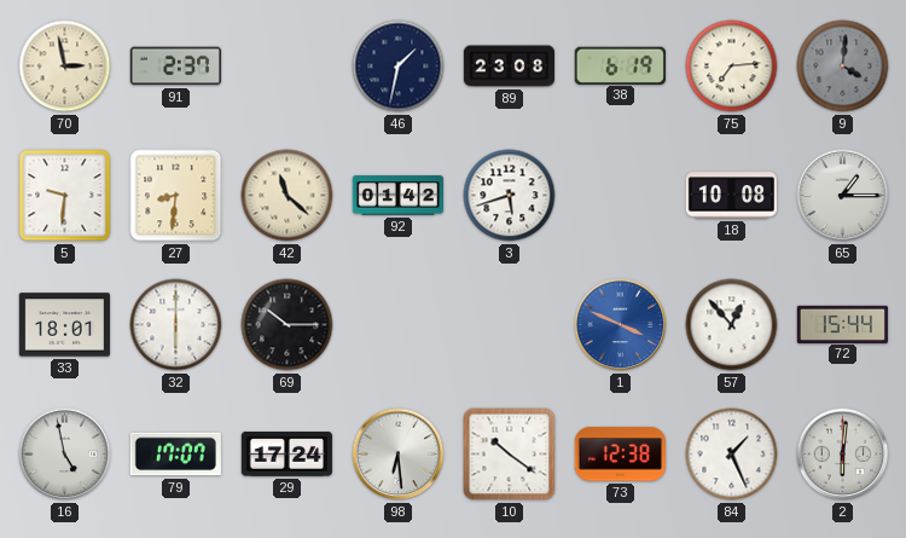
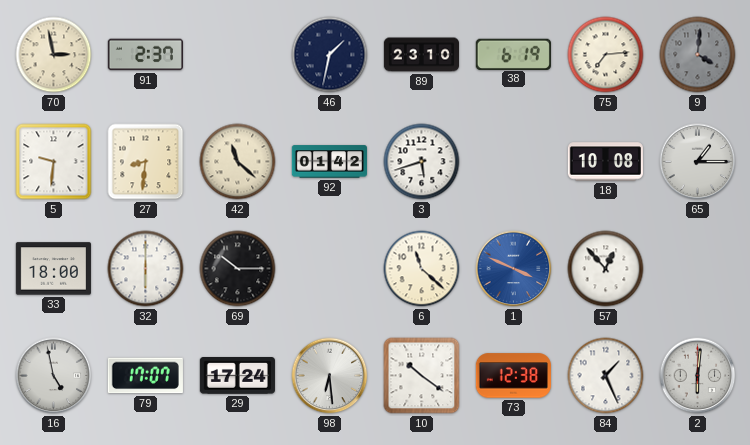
89: 23:08 -> 23:10
33: 18:01 -> 18:00
6: none -> 11:22
72: 15:44 -> none
